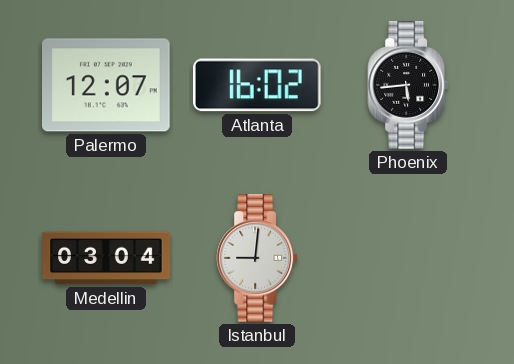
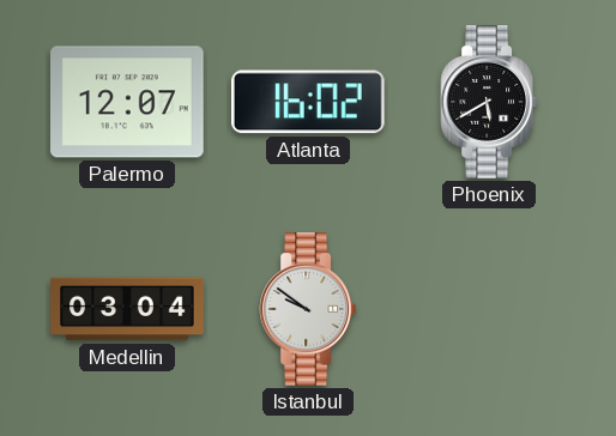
Phoenix: 5:44 -> 5:40
Istanbul: 9:01 -> 9:51
